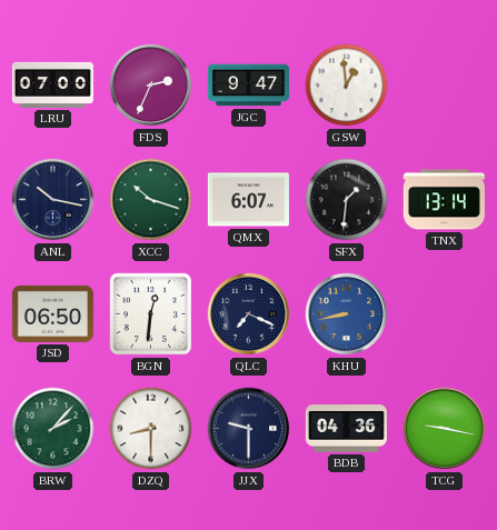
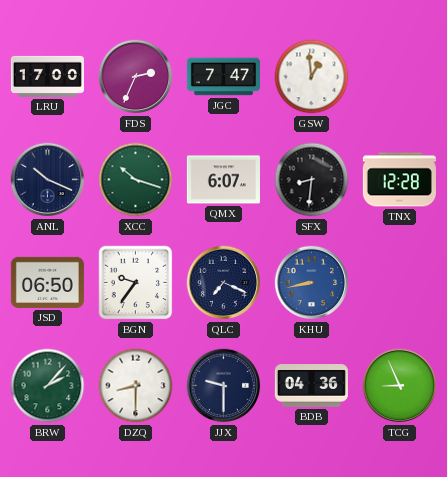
LRU: 07:00 -> 17:00
JGC: 9:47 -> 7:47
ANL: 10:17 -> 10:19
SFX: 1:31 -> 8:31
TNX: 13:14 -> 12:28
BGN: 12:31 -> 9:36
TCG: 9:17 -> 8:56
